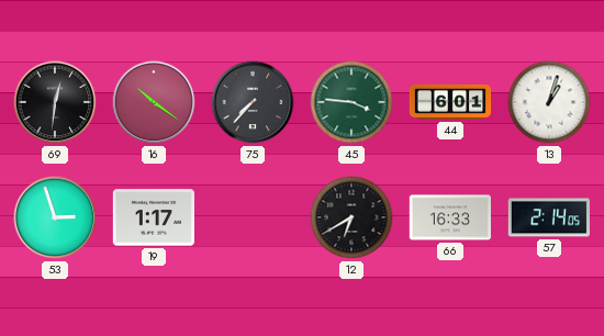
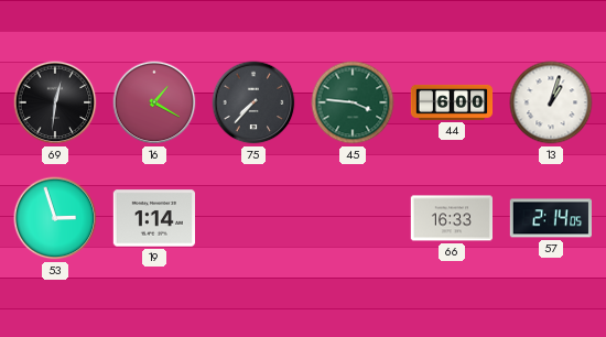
16: 10:21 -> 1:20
44: 6:01 -> 6:00
19: 1:17 -> 1:14
12: 6:40 -> none
